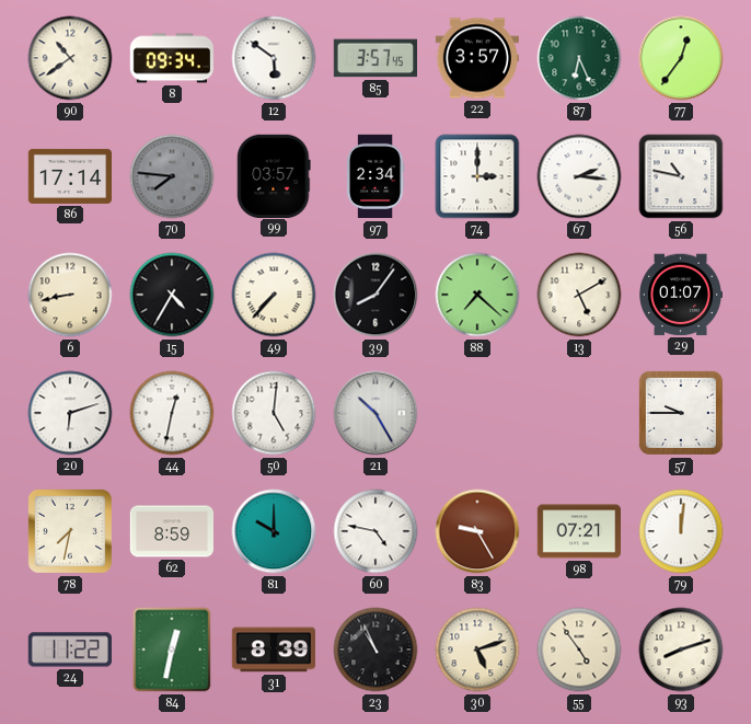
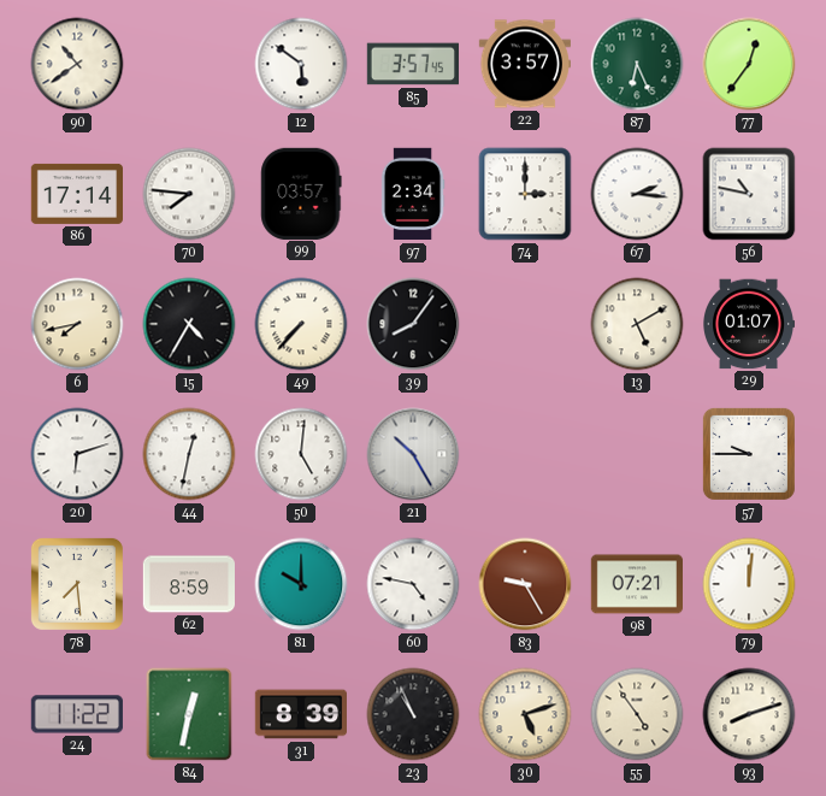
8: 09:34 -> none
70 dial: grey -> white
6: 8:43 -> 7:43
88: 7:22 -> none
78: 7:32 -> 7:29
